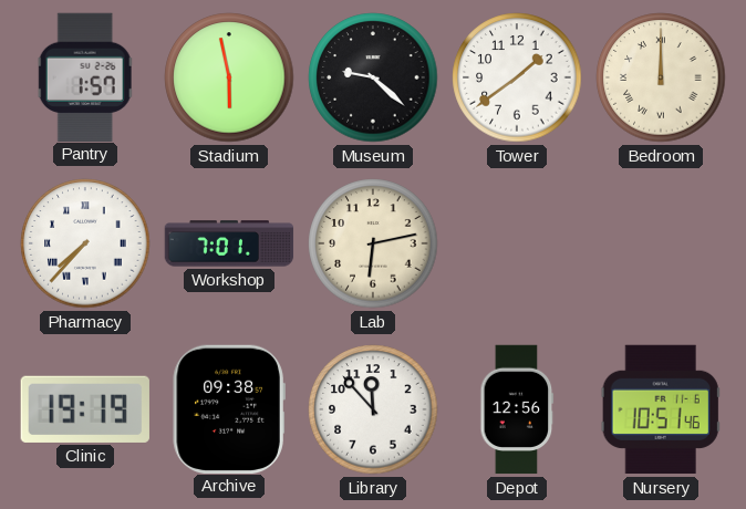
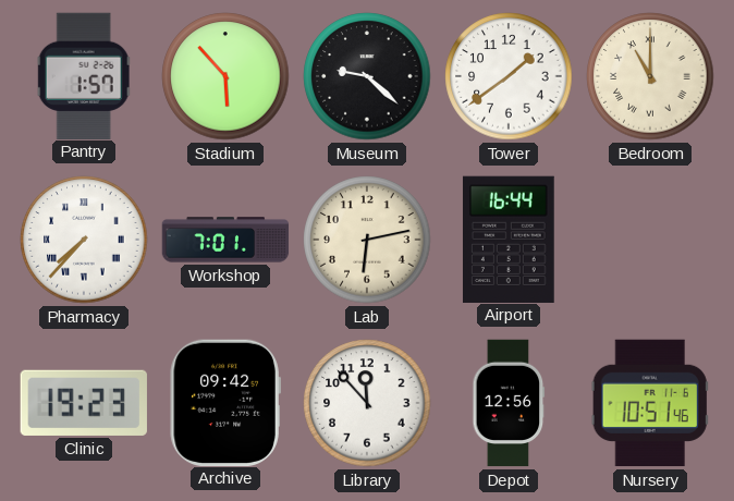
Stadium: 5:58 -> 5:53
Bedroom: 12:00 -> 11:00
Airport: none -> 16:44
Clinic: 19:19 -> 19:23
Archive: 09:38 -> 09:42
